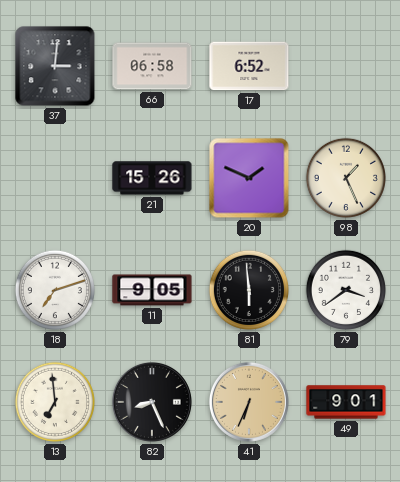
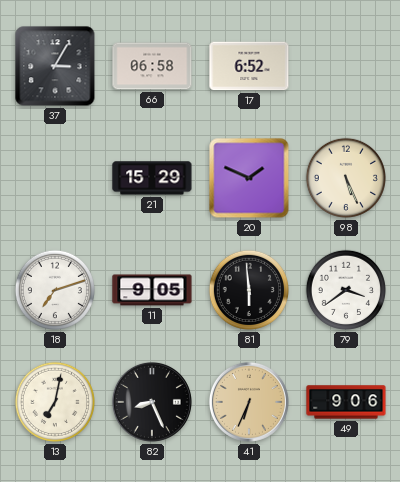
37: 3:01 -> 3:05
21: 15:26 -> 15:29
98: 1:26 -> 5:26
13: 6:59 -> 7:02
49: 9:01 -> 9:06
